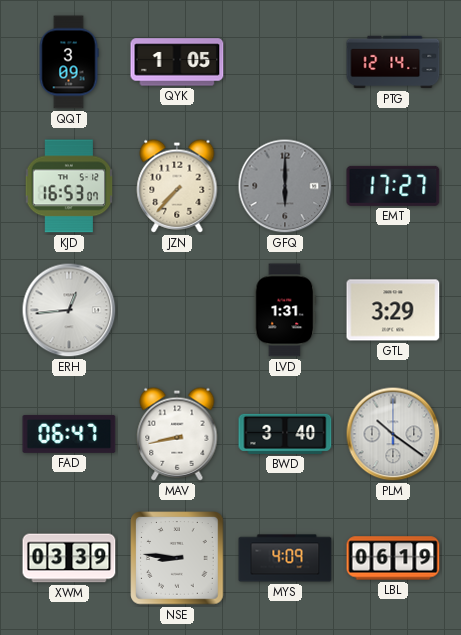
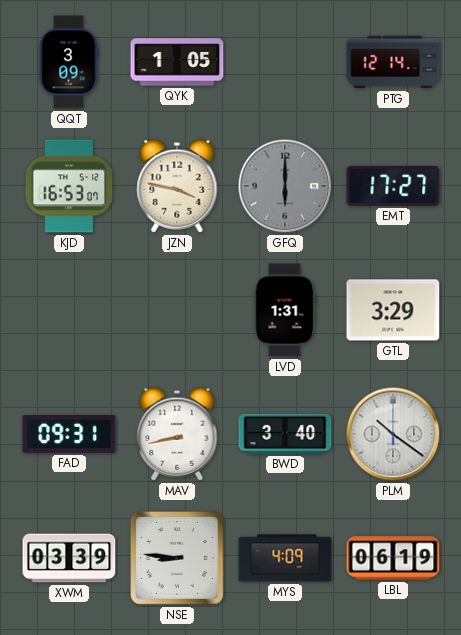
JZN: 7:37 -> 3:47
ERH: 12:44 -> none
FAD: 06:47 -> 09:31
